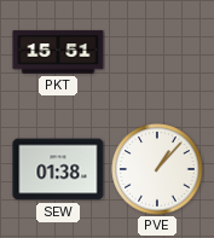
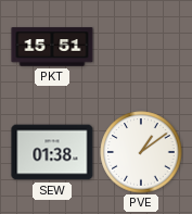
PVE: 1:07 -> 1:09
